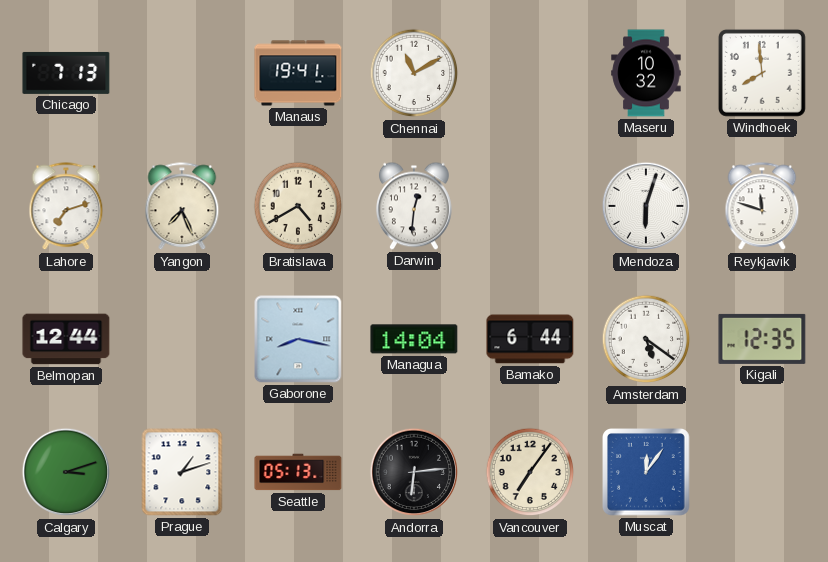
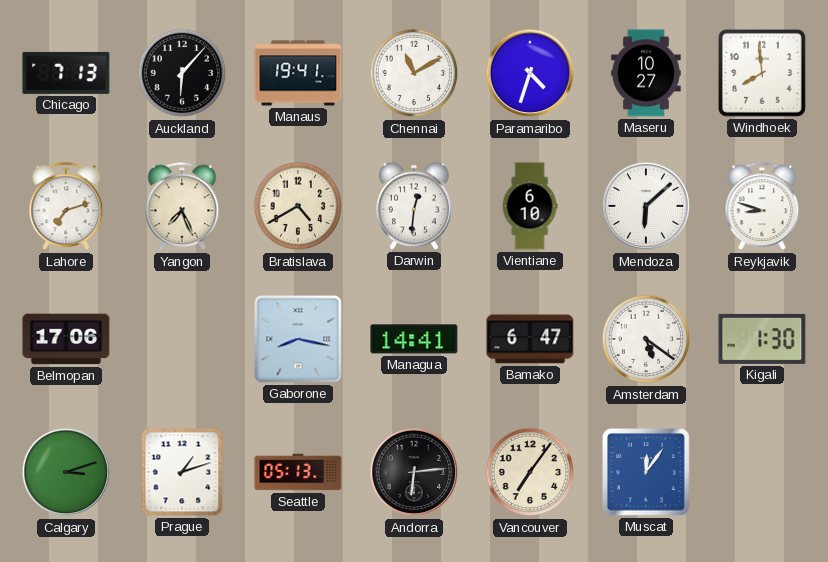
Auckland: none -> 6:07
Paramaribo: none -> 4:33
Maseru: 10:32 -> 10:27
Vientiane: none -> 6:10
Mendoza: 6:03 -> 6:08
Reykjavik: 11:48 -> 8:48
Belmopan: 12:44 -> 17:06
Managua: 14:04 -> 14:41
Bamako: 6:44 -> 6:47
Kigali: 12:35 -> 1:30
